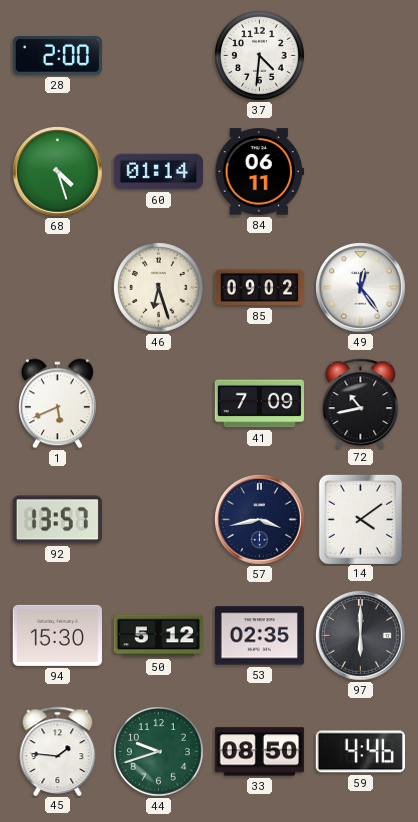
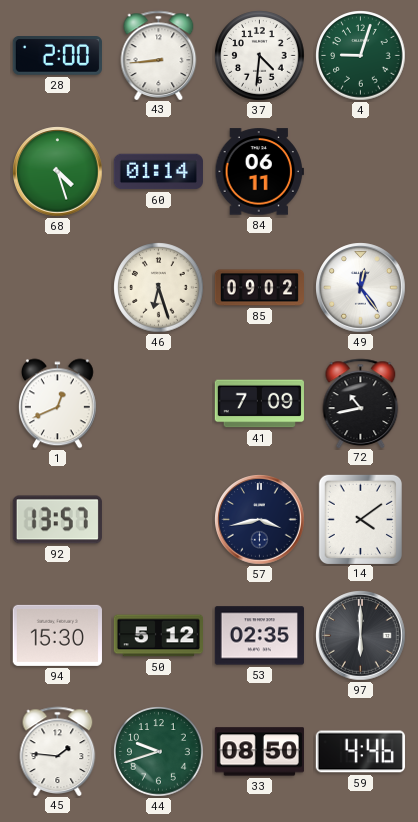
43: none -> 8:44
4: none -> 9:03
1: 5:41 -> 12:41
